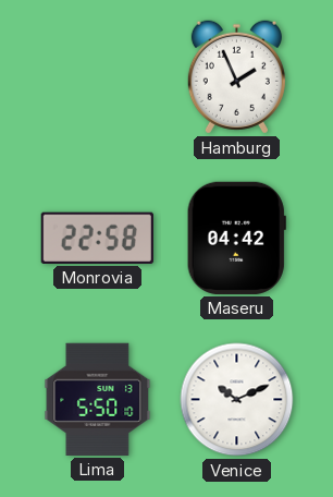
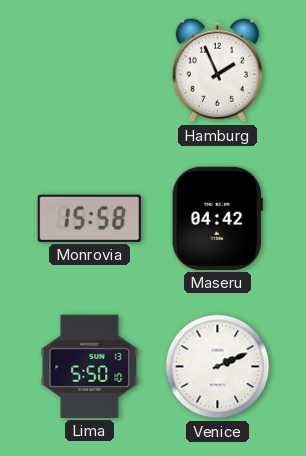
Monrovia: 22:58 -> 15:58
Venice: 10:11 -> 2:11
